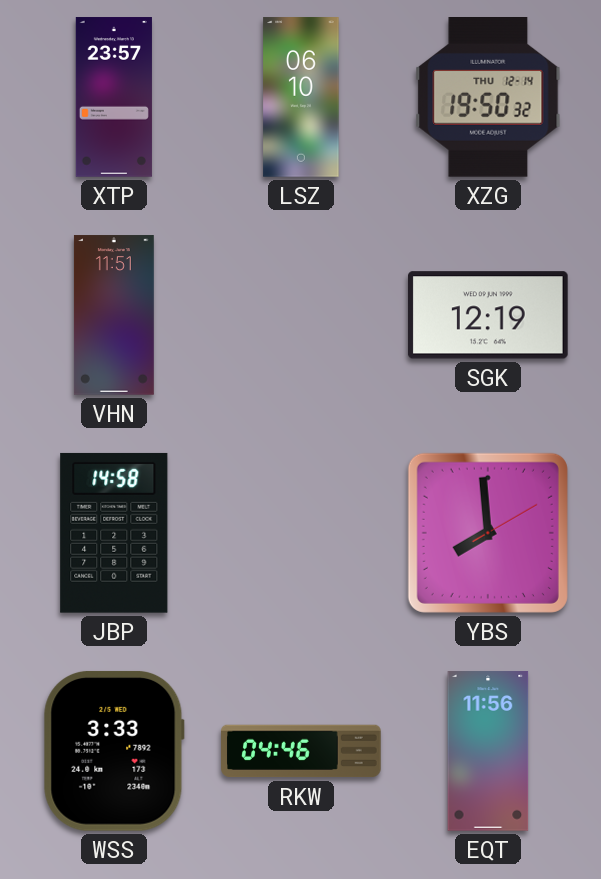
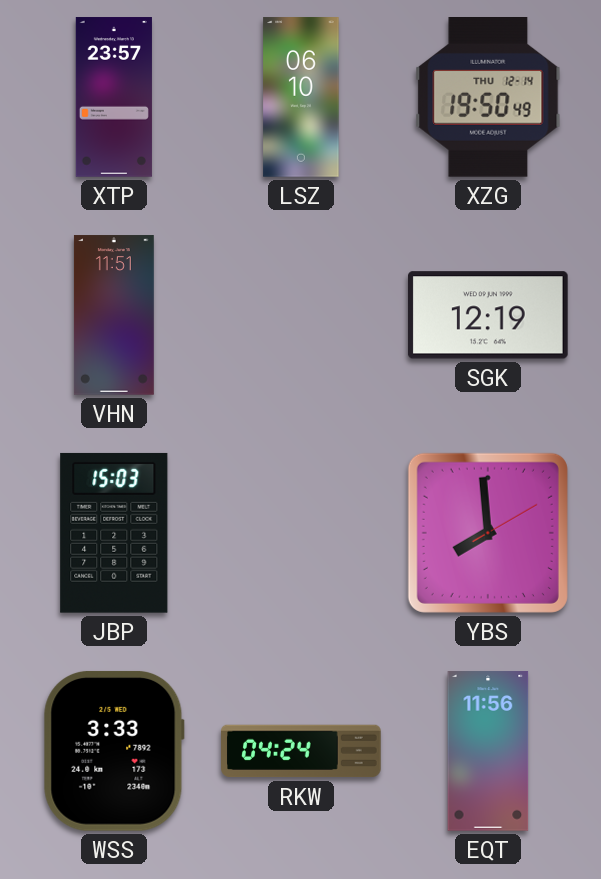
XZG: 19:50:32 -> 19:50:49
JBP: 14:58 -> 15:03
RKW: 04:46 -> 04:24
